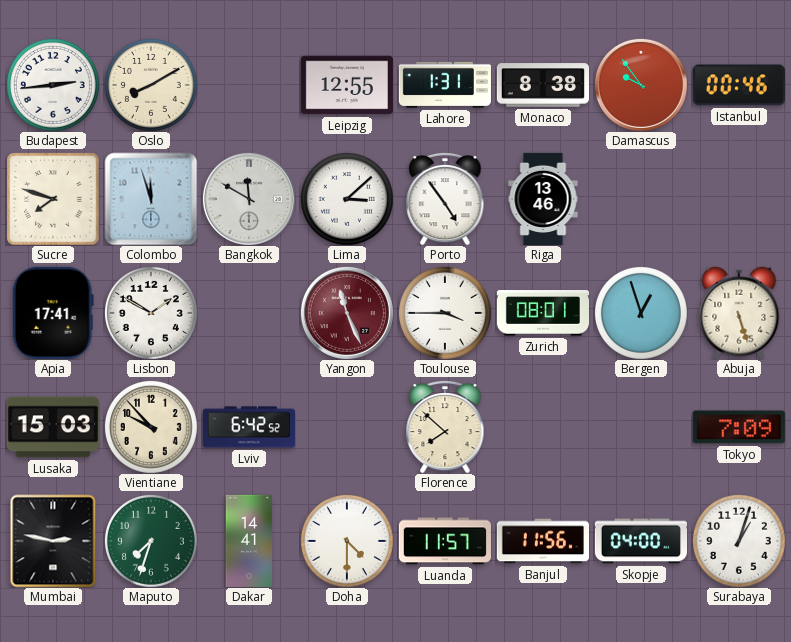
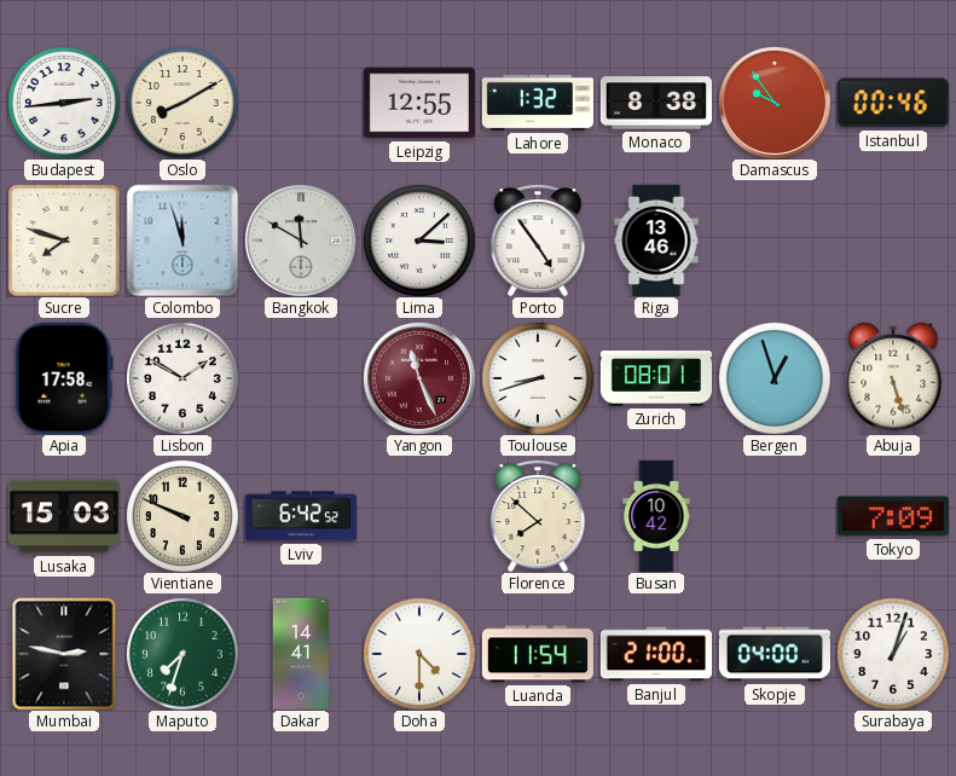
Lahore: 1:31 -> 1:32
Apia: 17:41 -> 17:58
Toulouse: 3:45 -> 8:42
Vientiane: 9:53 -> 9:49
Busan: none -> 10:42
Luanda: 11:57 -> 11:54
Banjul: 11:56 -> 21:00
